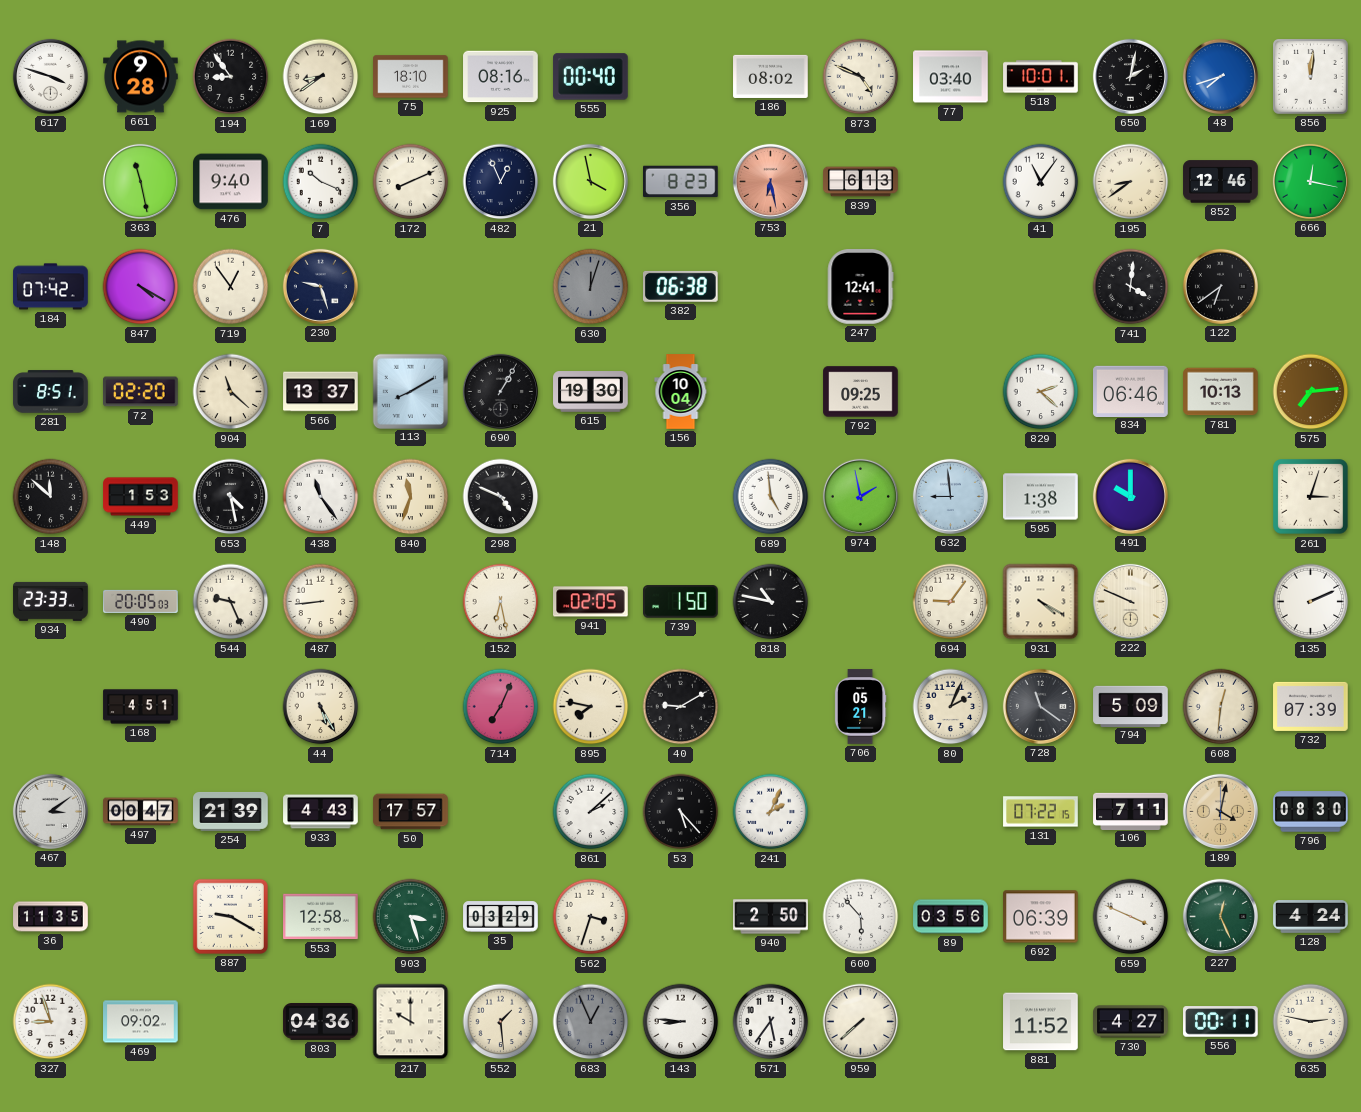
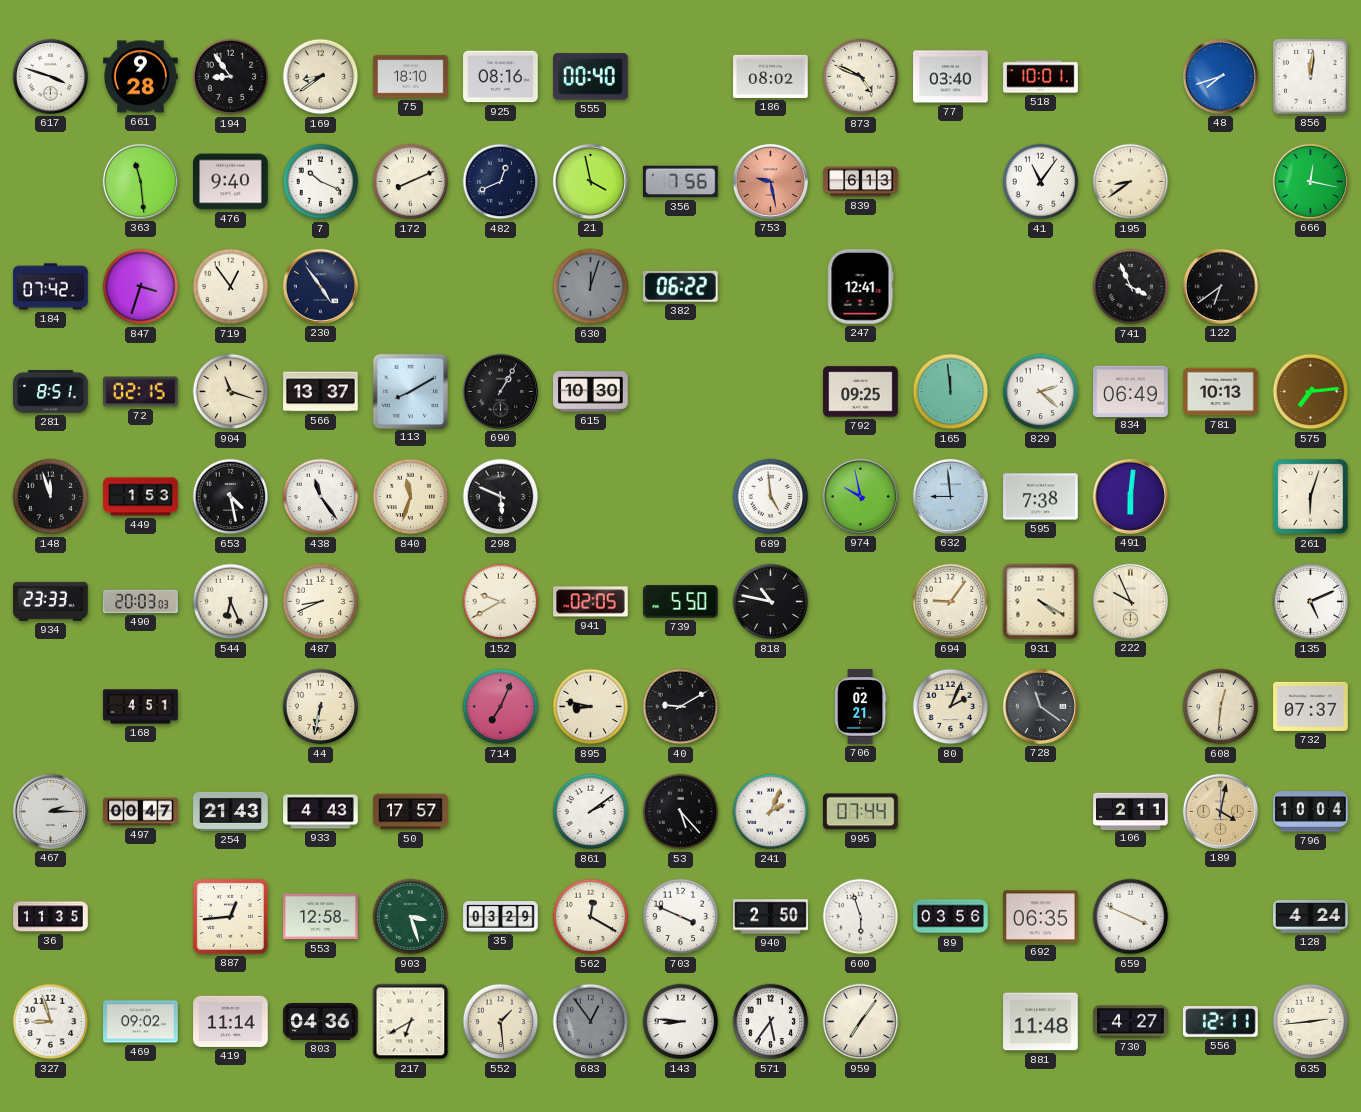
650: 2:02 -> none
363: 11:28 -> 11:29
482: 12:56 -> 12:41
356: 8:23 -> 7:56
753: 6:28 -> 9:28
852: 12:46 -> none
847: 4:20 -> 3:33
230: 9:27 -> 4:54
382: 06:38 -> 06:22
741: 4:01 -> 3:56
72: 02:20 -> 02:15
904: 11:22 -> 11:18
615: 19:30 -> 10:30
156: 10:04 -> none
165: none -> 11:59
834: 06:46 -> 06:49
148: 11:52 -> 11:57
298: 4:49 -> 5:49
974: 1:58 -> 9:58
595: 1:38 -> 7:38
491: 10:00 -> 6:01
261: 3:03 -> 6:03
490: 20:05 -> 20:03
544: 9:26 -> 6:26
487: 8:44 -> 8:41
152: 6:28 -> 9:40
739: 1:50 -> 5:50
222: 9:49 -> 9:56
135: 2:11 -> 5:11
44: 5:25 -> 6:32
895: 7:47 -> 8:47
706: 05:21 -> 02:21
794: 5:09 -> none
732: 07:39 -> 07:37
467: 3:09 -> 2:15
254: 21:39 -> 21:43
861: 2:08 -> 2:09
995: none -> 07:44
131: 07:22 -> none
106: 7:11 -> 2:11
796: 08:30 -> 10:04
887: 9:20 -> 12:44
562: 3:33 -> 12:20
703: none -> 3:49
600: 5:53 -> 5:57
692: 06:39 -> 06:35
227: 12:26 -> none
419: none -> 11:14
217: 10:00 -> 6:40
683: 12:56 -> 12:54
959: 7:38 -> 7:06
881: 11:52 -> 11:48
556: 00:11 -> 12:11
635: 2:47 -> 2:44
